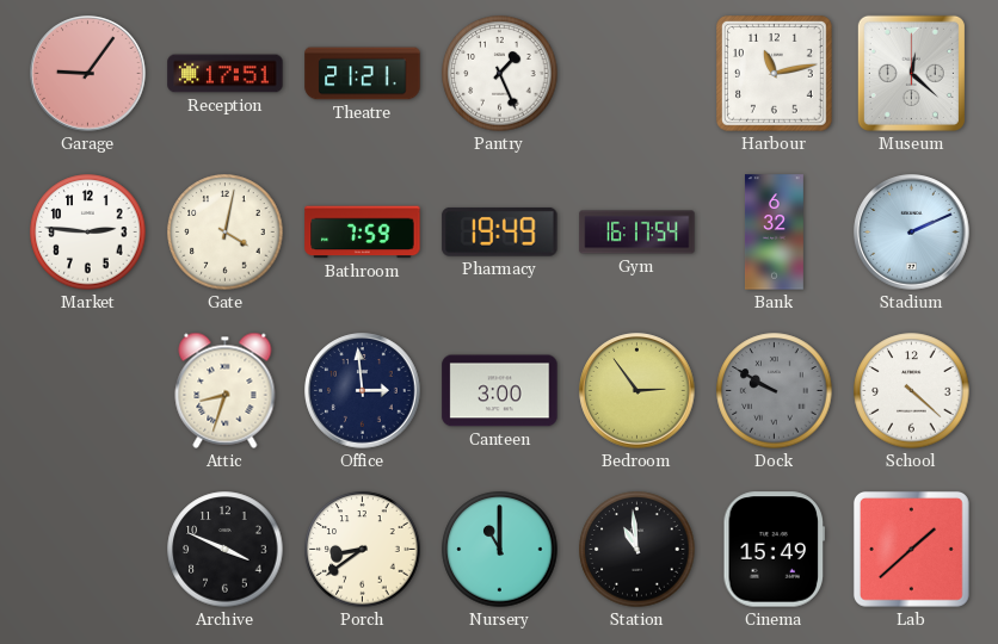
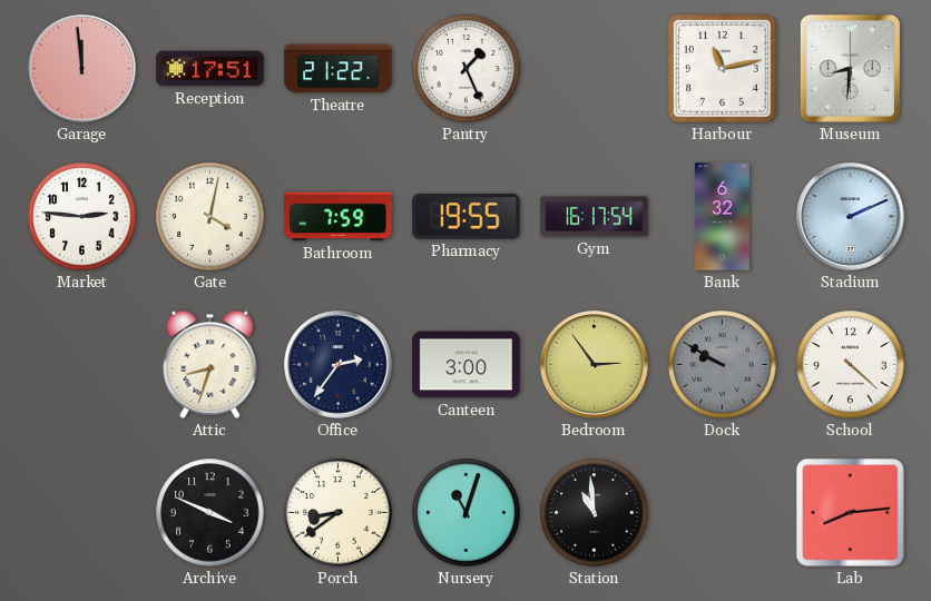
Garage: 9:06 -> 11:59
Theatre: 21:21 -> 21:22
Museum: 12:22 -> 8:31
Pharmacy: 19:49 -> 19:55
Office: 2:59 -> 2:36
Nursery: 11:00 -> 11:03
Cinema: 15:49 -> none
Lab: 1:38 -> 8:14
